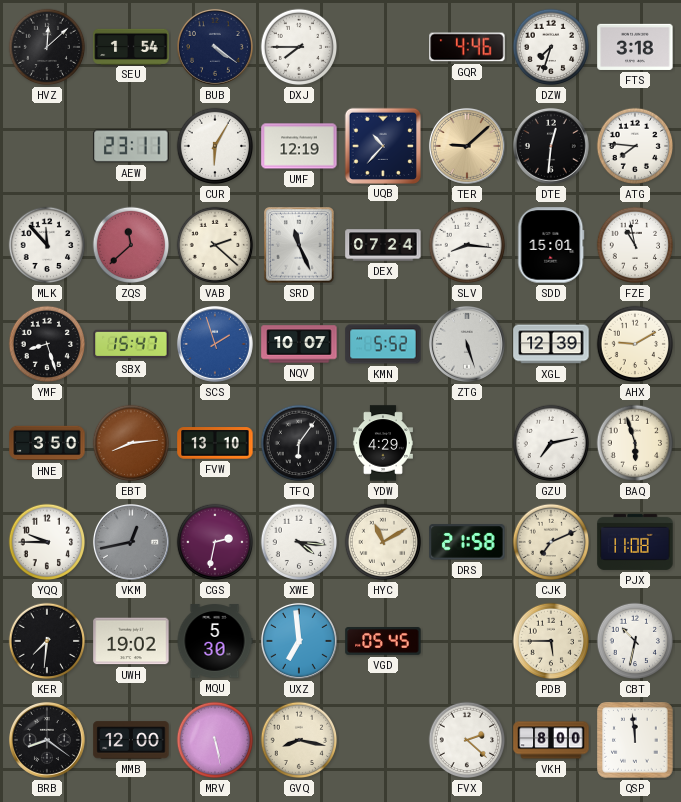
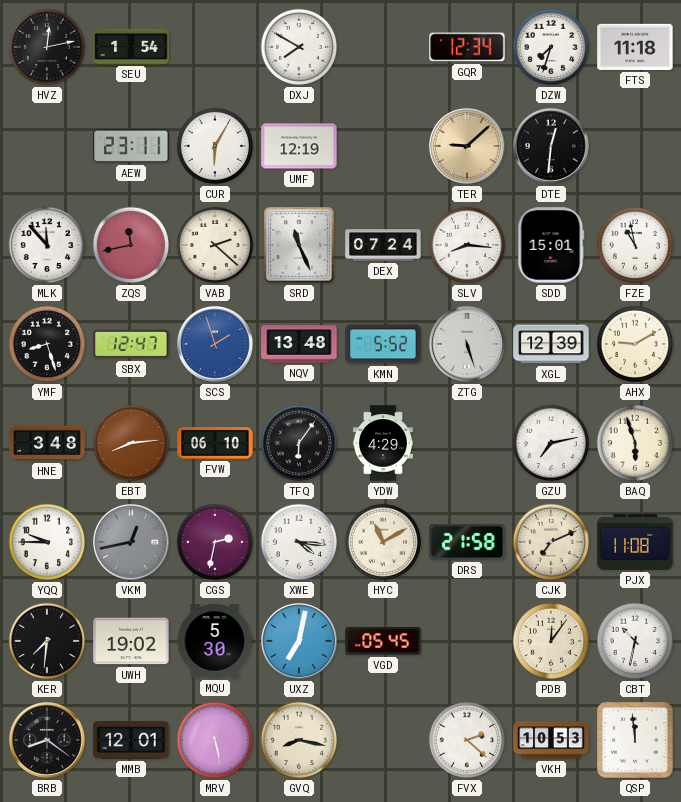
HVZ: 12:08 -> 12:13
BUB: 4:21 -> none
DXJ: 7:45 -> 7:50
GQR: 4:46 -> 12:34
FTS: 3:18 -> 11:18
UQB: 10:37 -> none
ATG: 7:46 -> none
ZQS: 11:38 -> 11:43
SBX: 15:47 -> 12:47
NQV: 10:07 -> 13:48
HNE: 3:50 -> 3:48
FVW: 13:10 -> 06:10
UXZ: 6:59 -> 7:02
PDB: 5:45 -> 12:06
MMB: 12:00 -> 12:01
VKH: 8:00 -> 10:53
